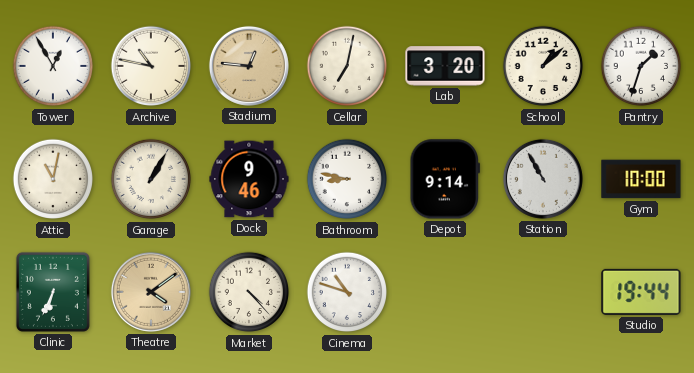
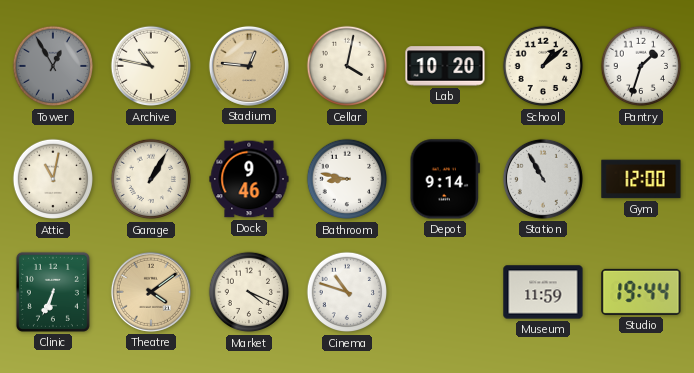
Tower dial: white -> grey
Cellar: 7:02 -> 4:02
Lab: 3:20 -> 10:20
Gym: 10:00 -> 12:00
Market: 4:23 -> 4:19
Museum: none -> 11:59
